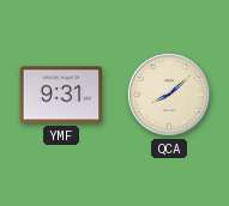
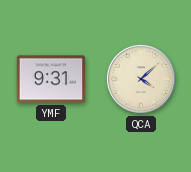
QCA: 8:08 -> 4:08
